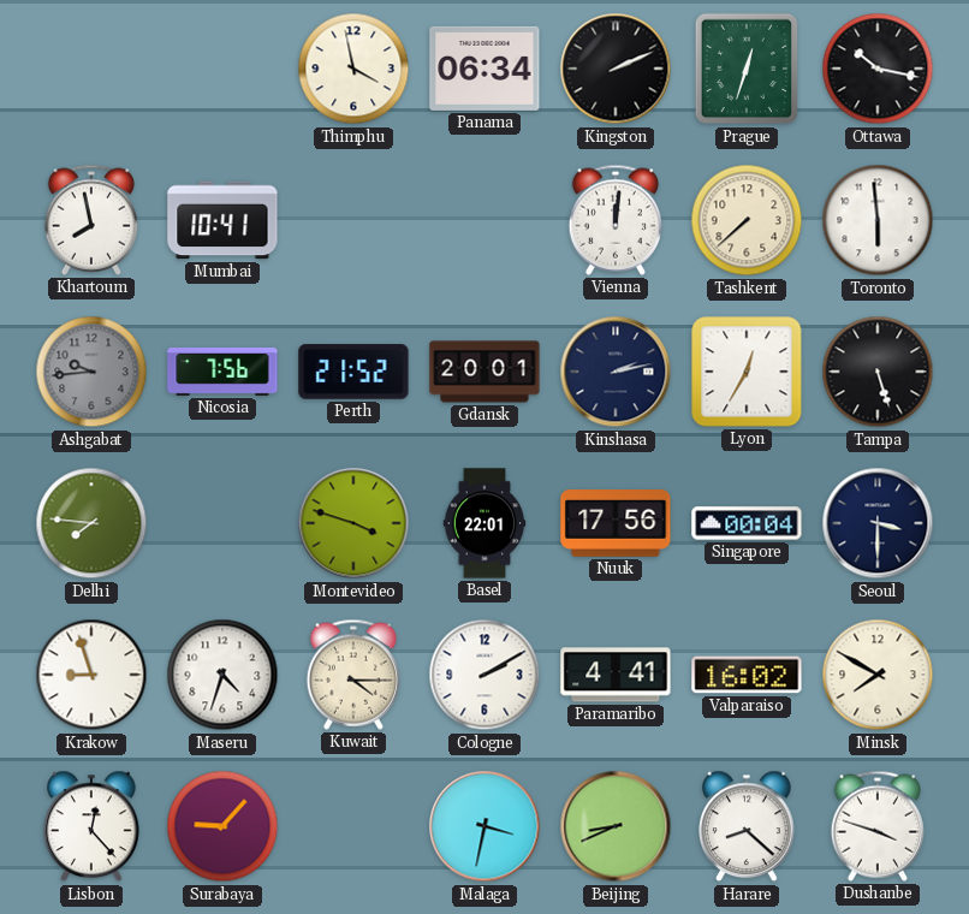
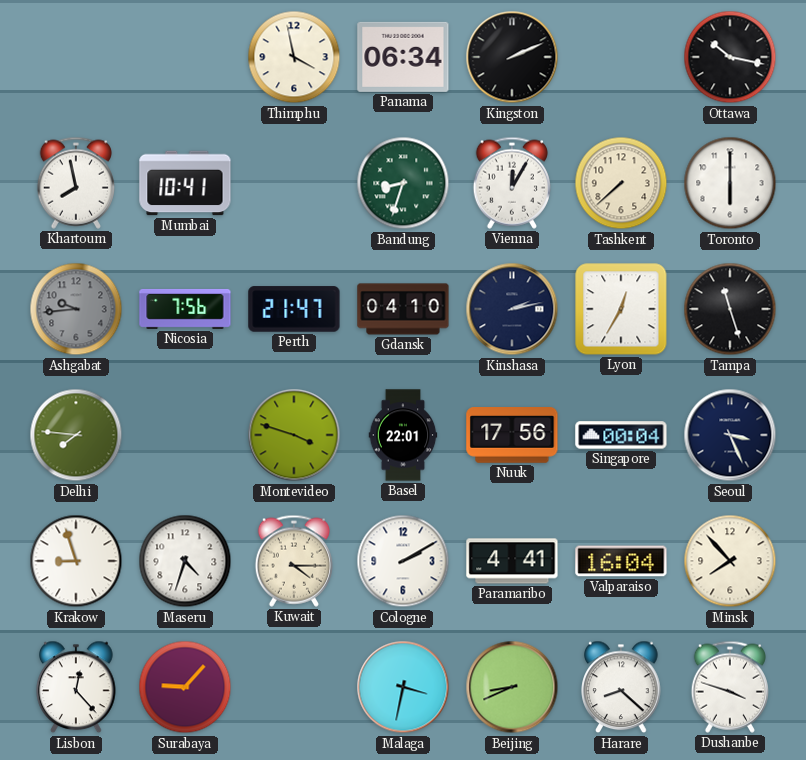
Prague: 12:33 -> none
Bandung: none -> 8:33
Vienna: 12:01 -> 12:05
Toronto: 5:59 -> 6:00
Perth: 21:52 -> 21:47
Gdansk: 20:01 -> 04:10
Tampa: 5:27 -> 11:27
Seoul: 3:30 -> 3:26
Valparaiso: 16:02 -> 16:04
Minsk: 7:50 -> 7:53
